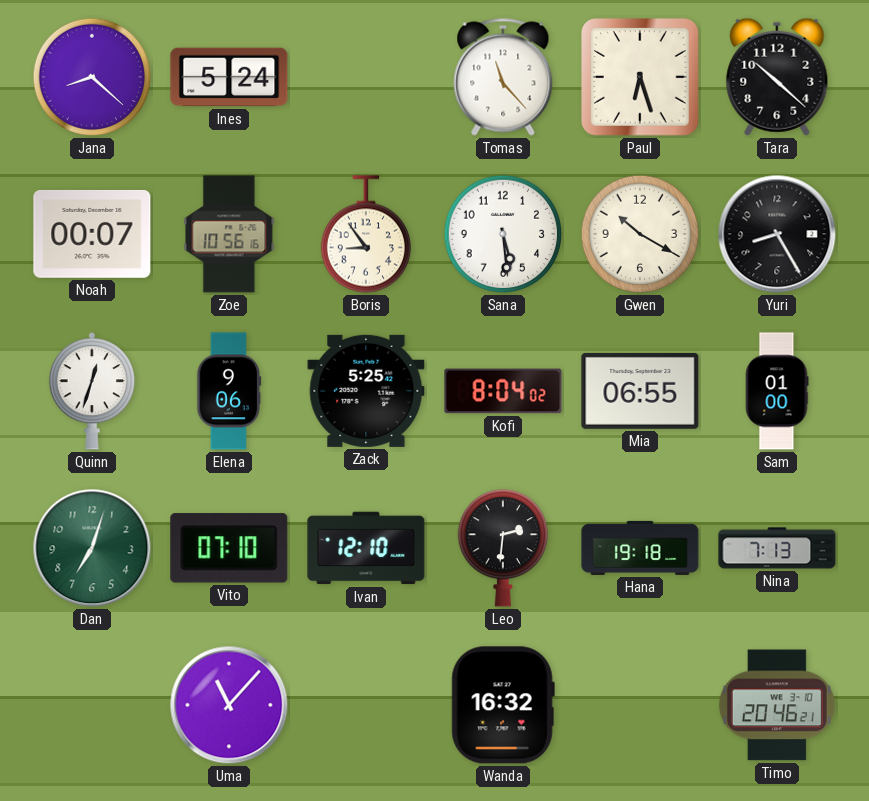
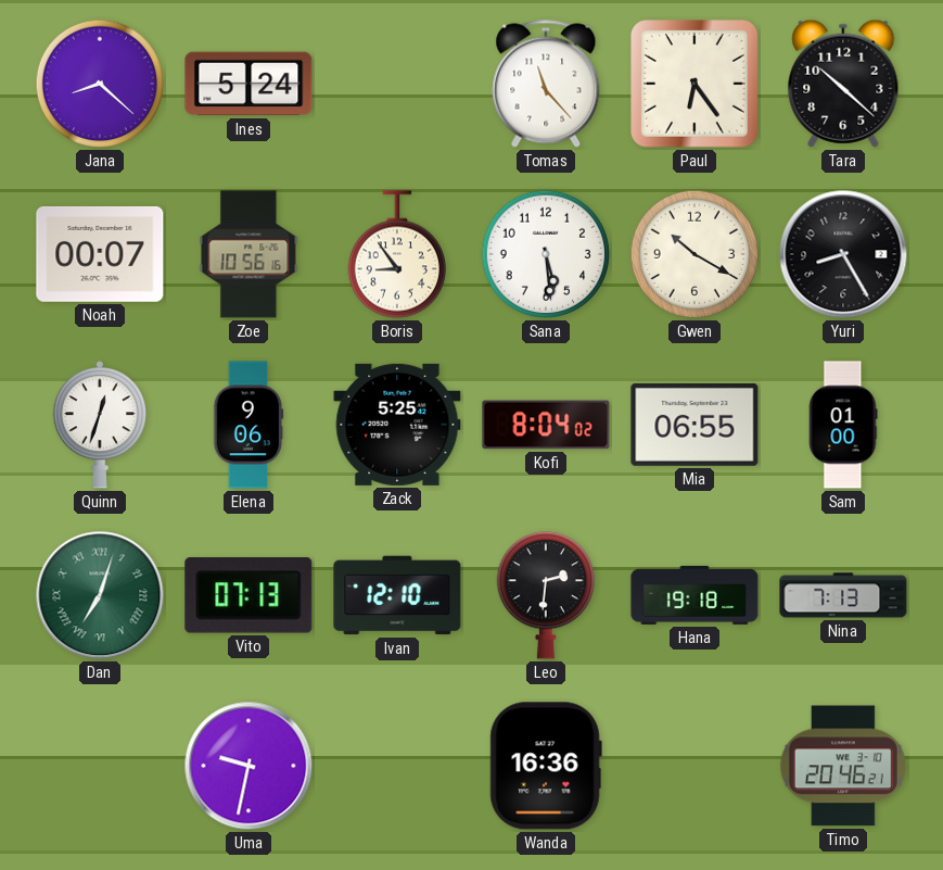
Paul: 6:27 -> 6:24
Dan numerals: Arabic -> Roman
Vito: 07:10 -> 07:13
Uma: 11:07 -> 9:32
Wanda: 16:32 -> 16:36
